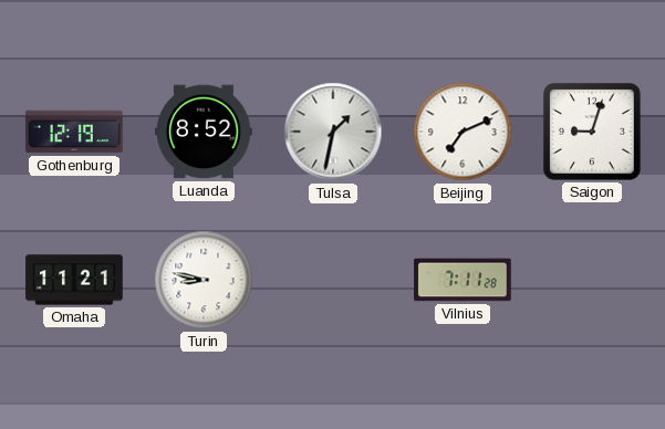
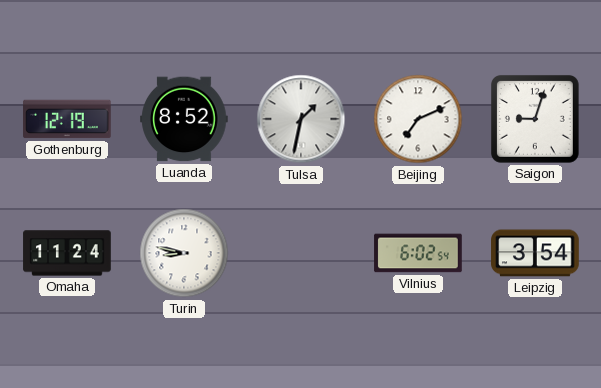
Omaha: 11:21 -> 11:24
Vilnius: 7:11 -> 6:02
Leipzig: none -> 3:54
